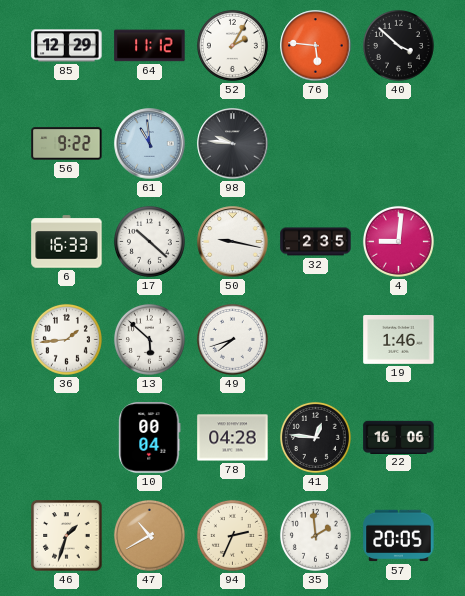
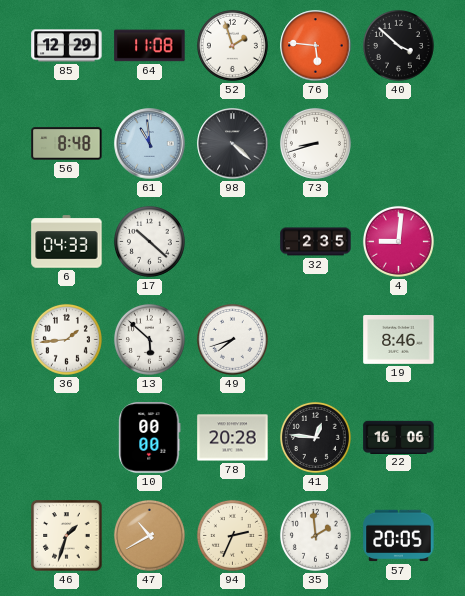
64: 11:12 -> 11:08
52: 2:05 -> 1:57
56: 9:22 -> 8:48
98: 9:46 -> 4:22
73: none -> 8:42
6: 16:33 -> 04:33
50: 9:17 -> none
19: 1:46 -> 8:46
10: 00:04 -> 00:00
78: 04:28 -> 20:28
